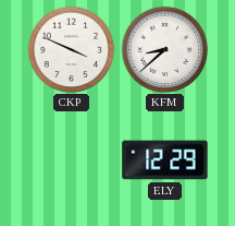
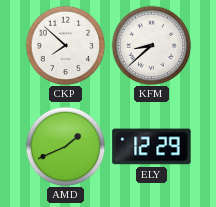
CKP: 3:49 -> 7:52
AMD: none -> 1:41
